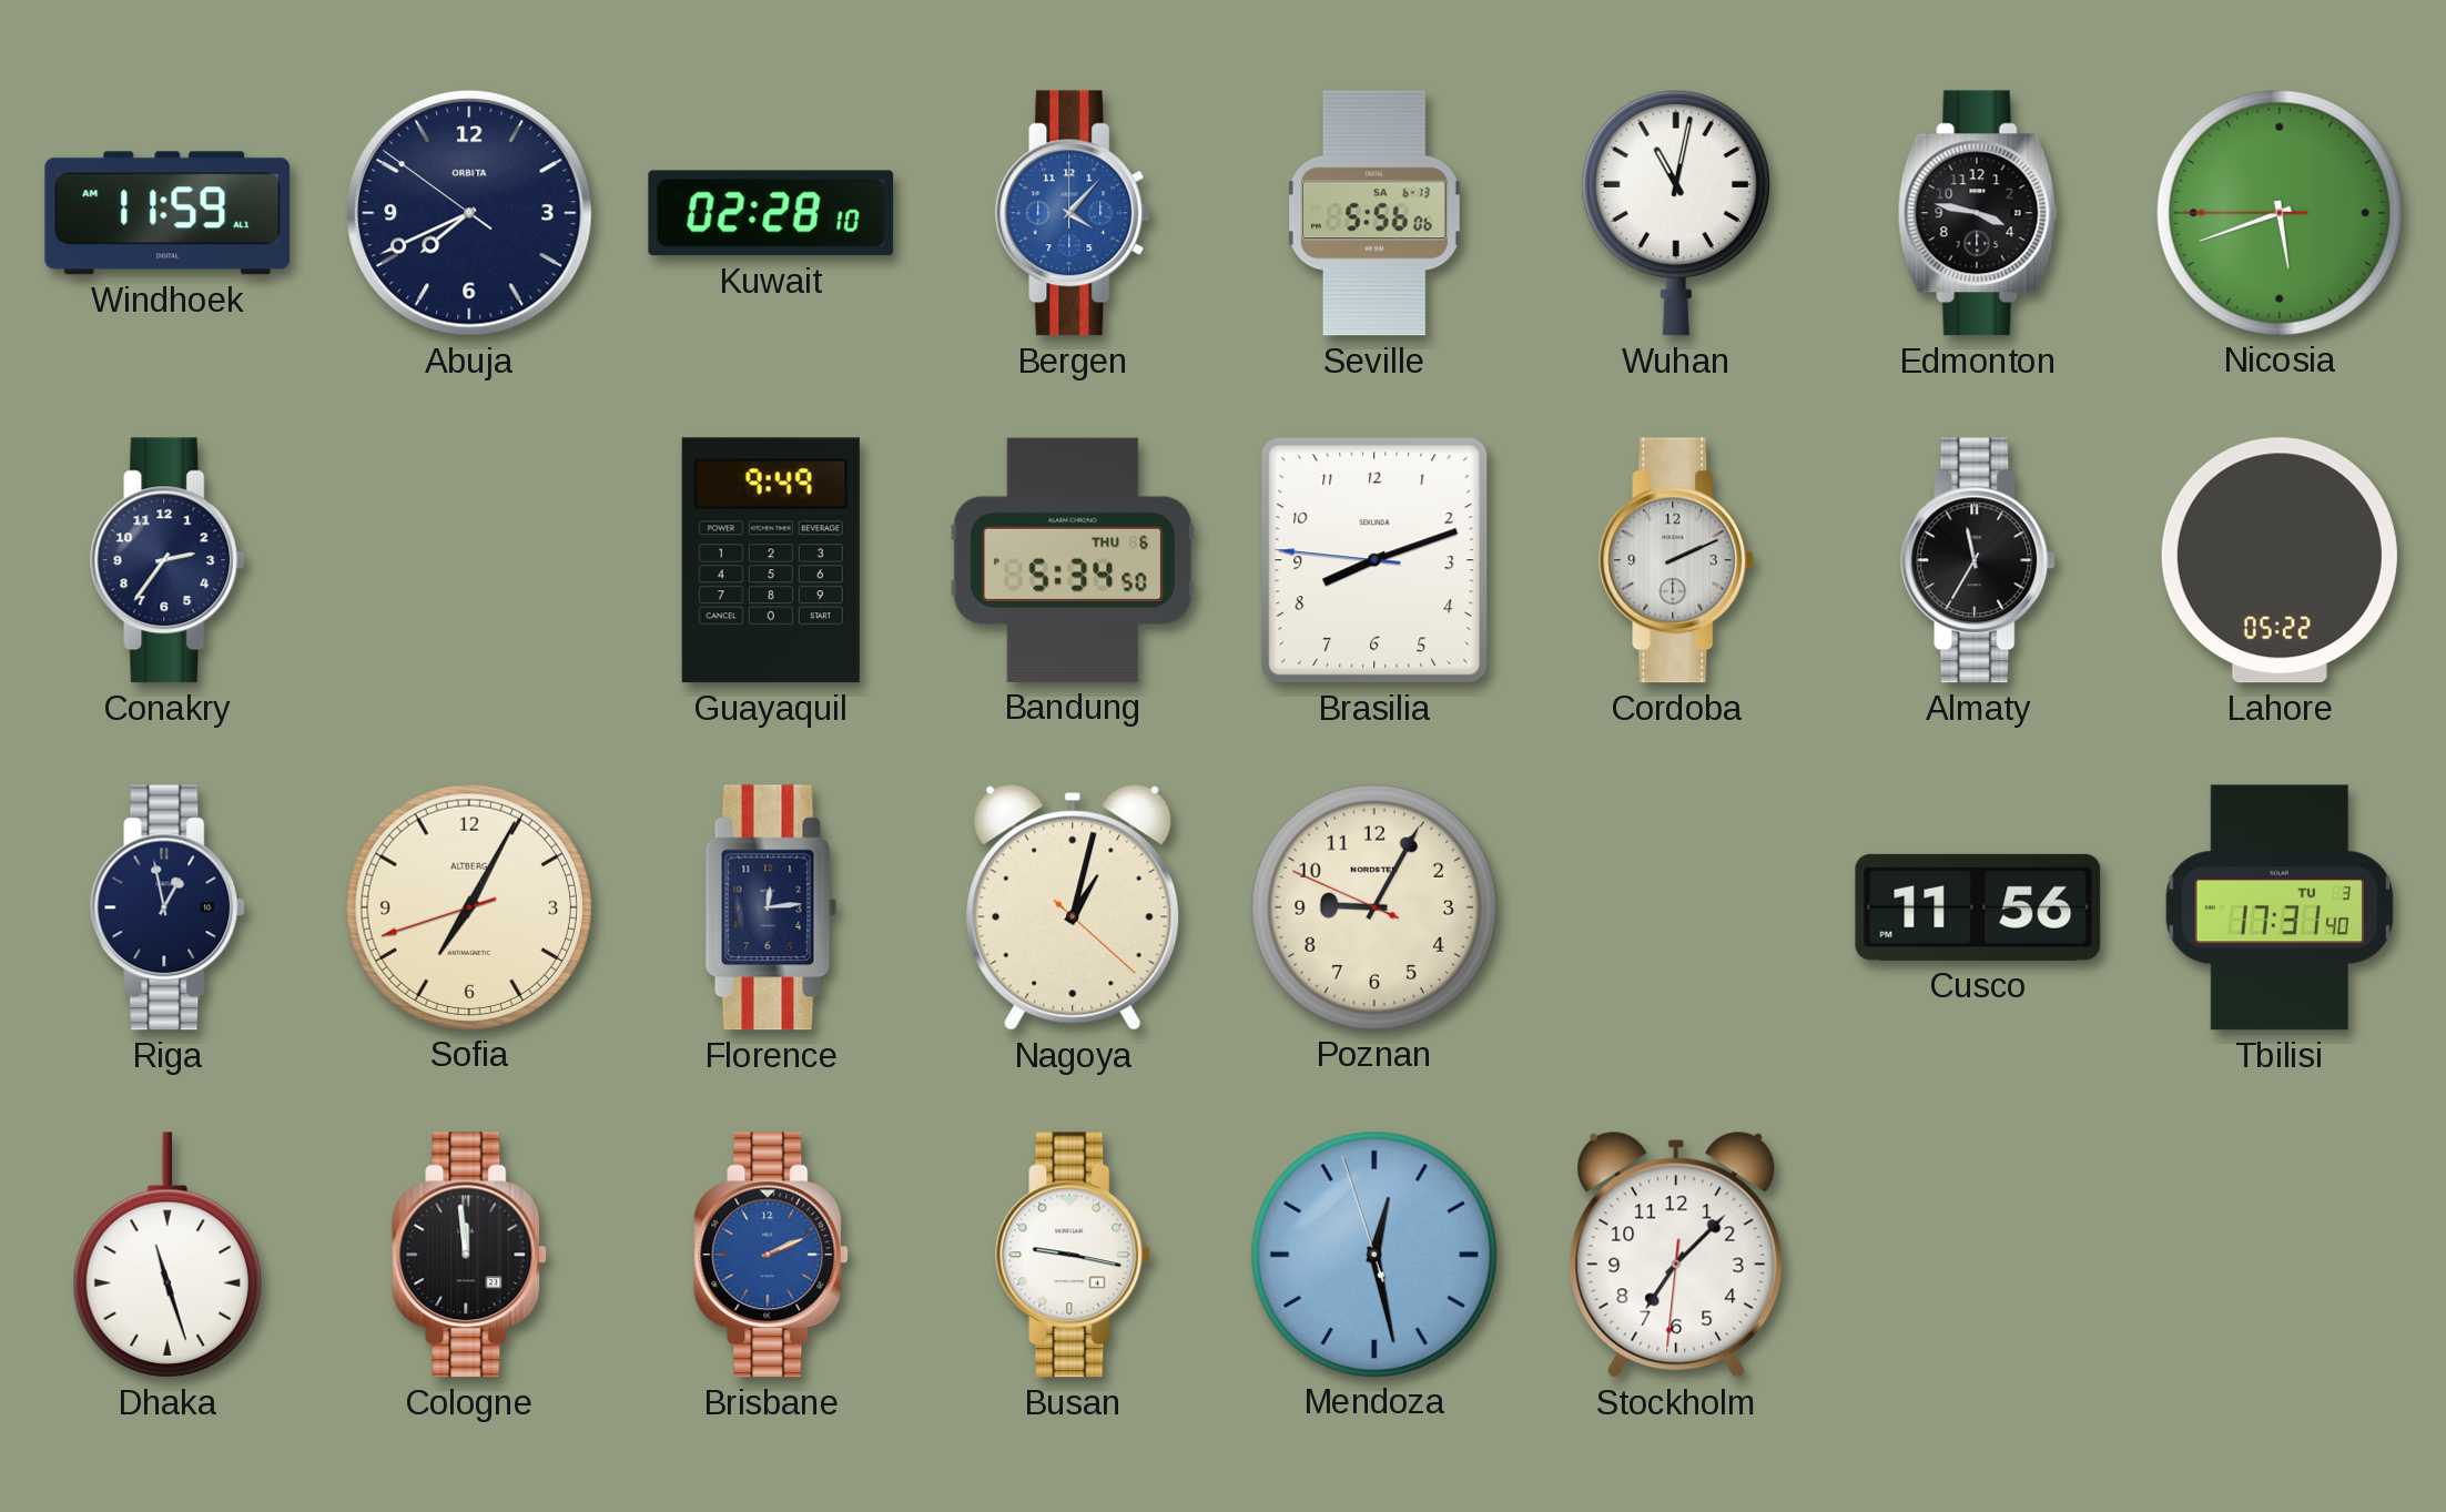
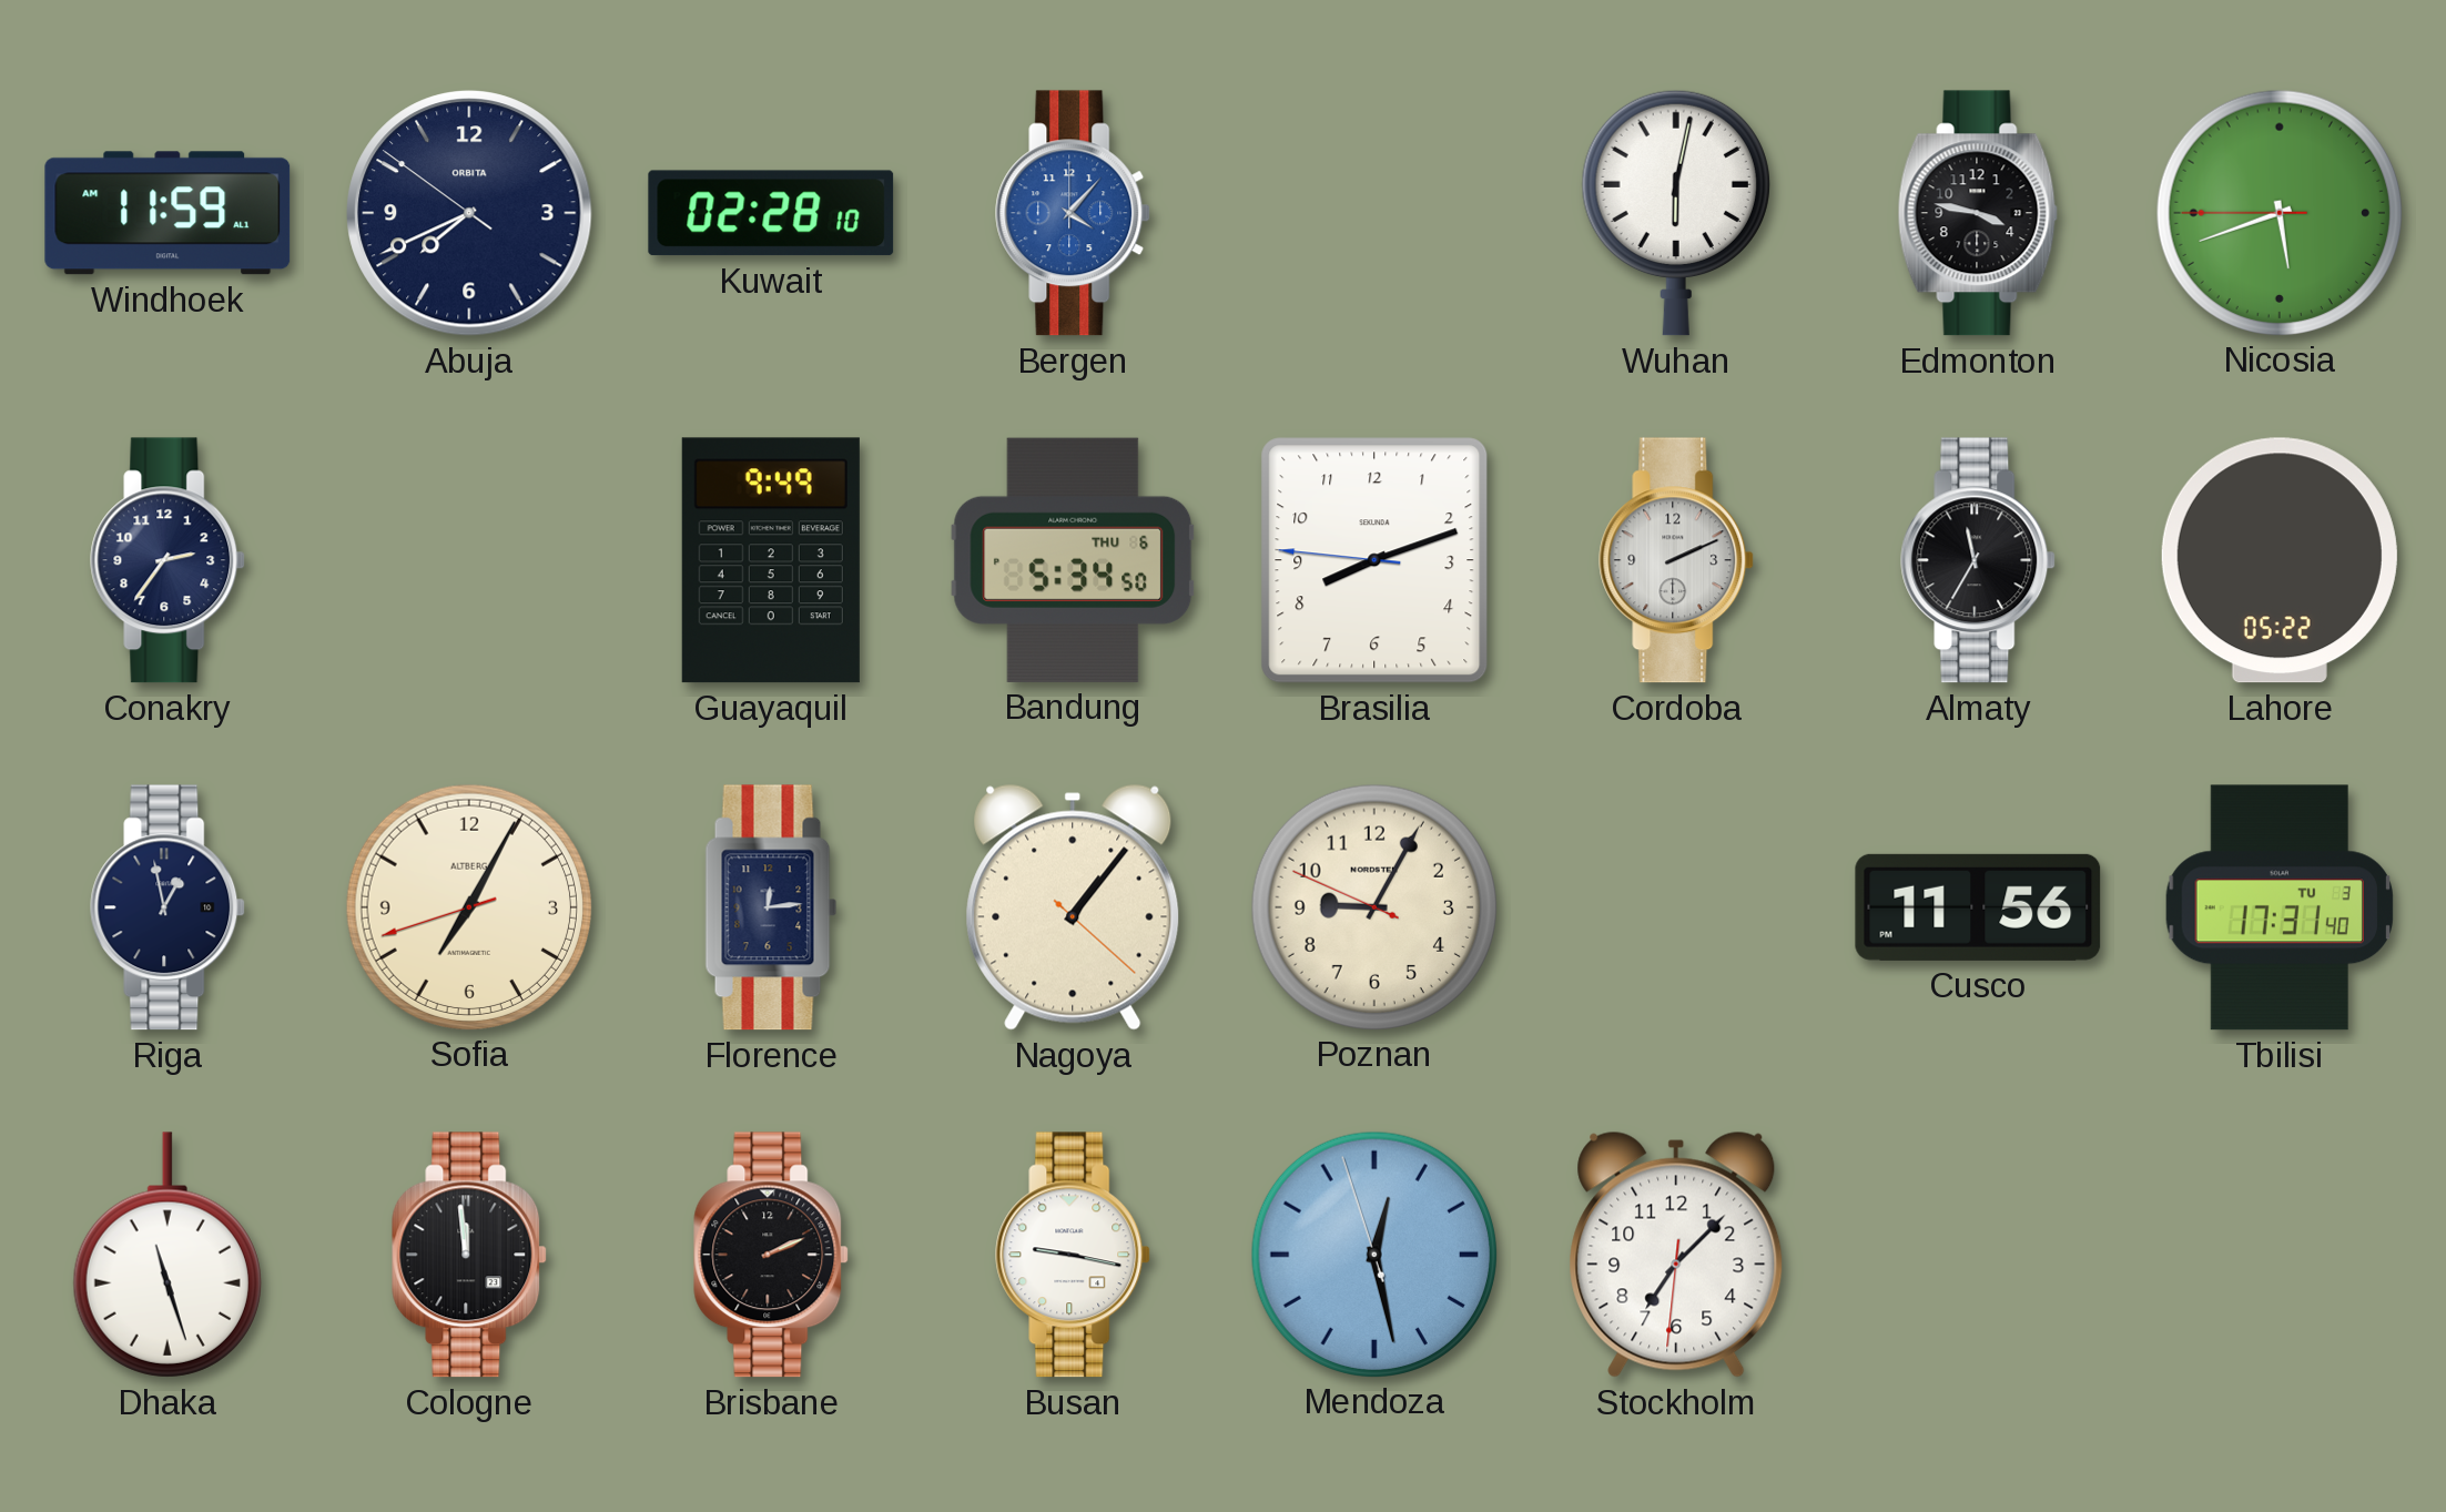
Seville: 5:56 -> none
Wuhan: 11:02 -> 6:02
Nagoya: 1:02 -> 1:06
Brisbane dial: blue -> black
